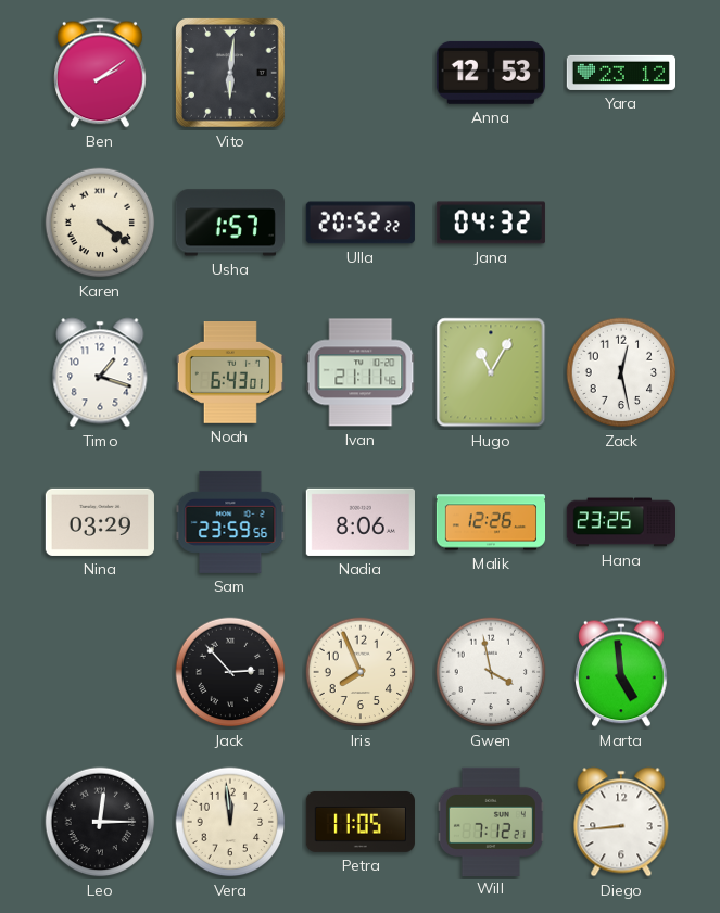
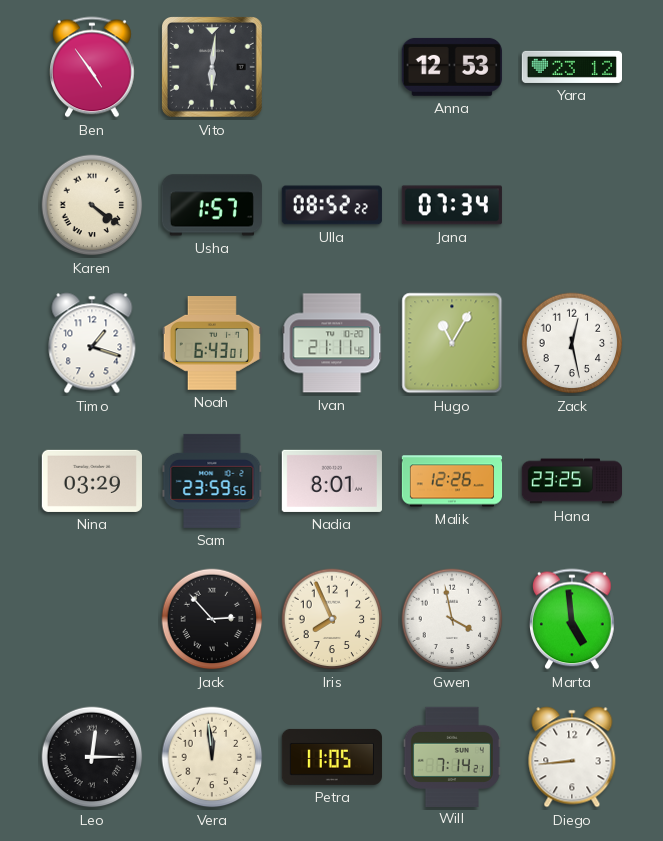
Ben: 2:09 -> 4:54
Ulla: 20:52 -> 08:52
Jana: 04:32 -> 07:34
Nadia: 8:06 -> 8:01
Will: 7:12 -> 7:14
